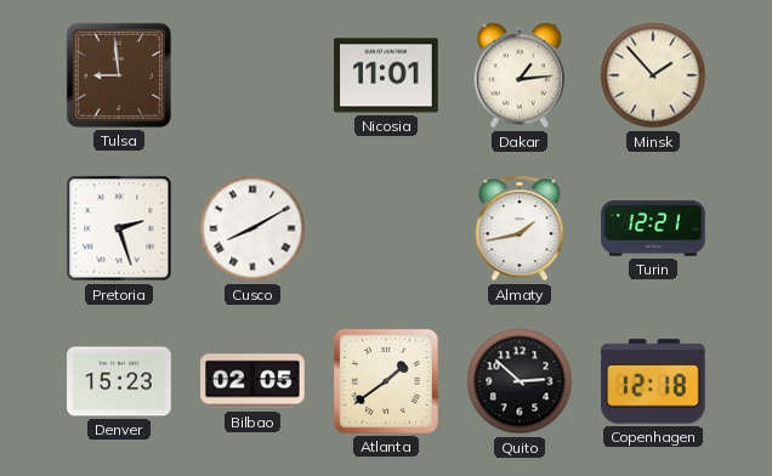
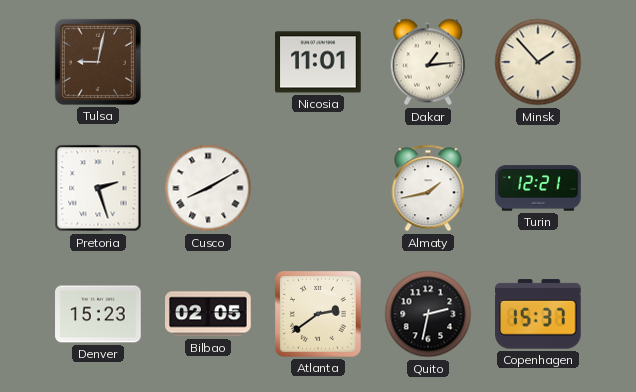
Tulsa: 8:59 -> 9:02
Atlanta: 1:39 -> 2:39
Quito: 2:52 -> 2:32
Copenhagen: 12:18 -> 15:37
